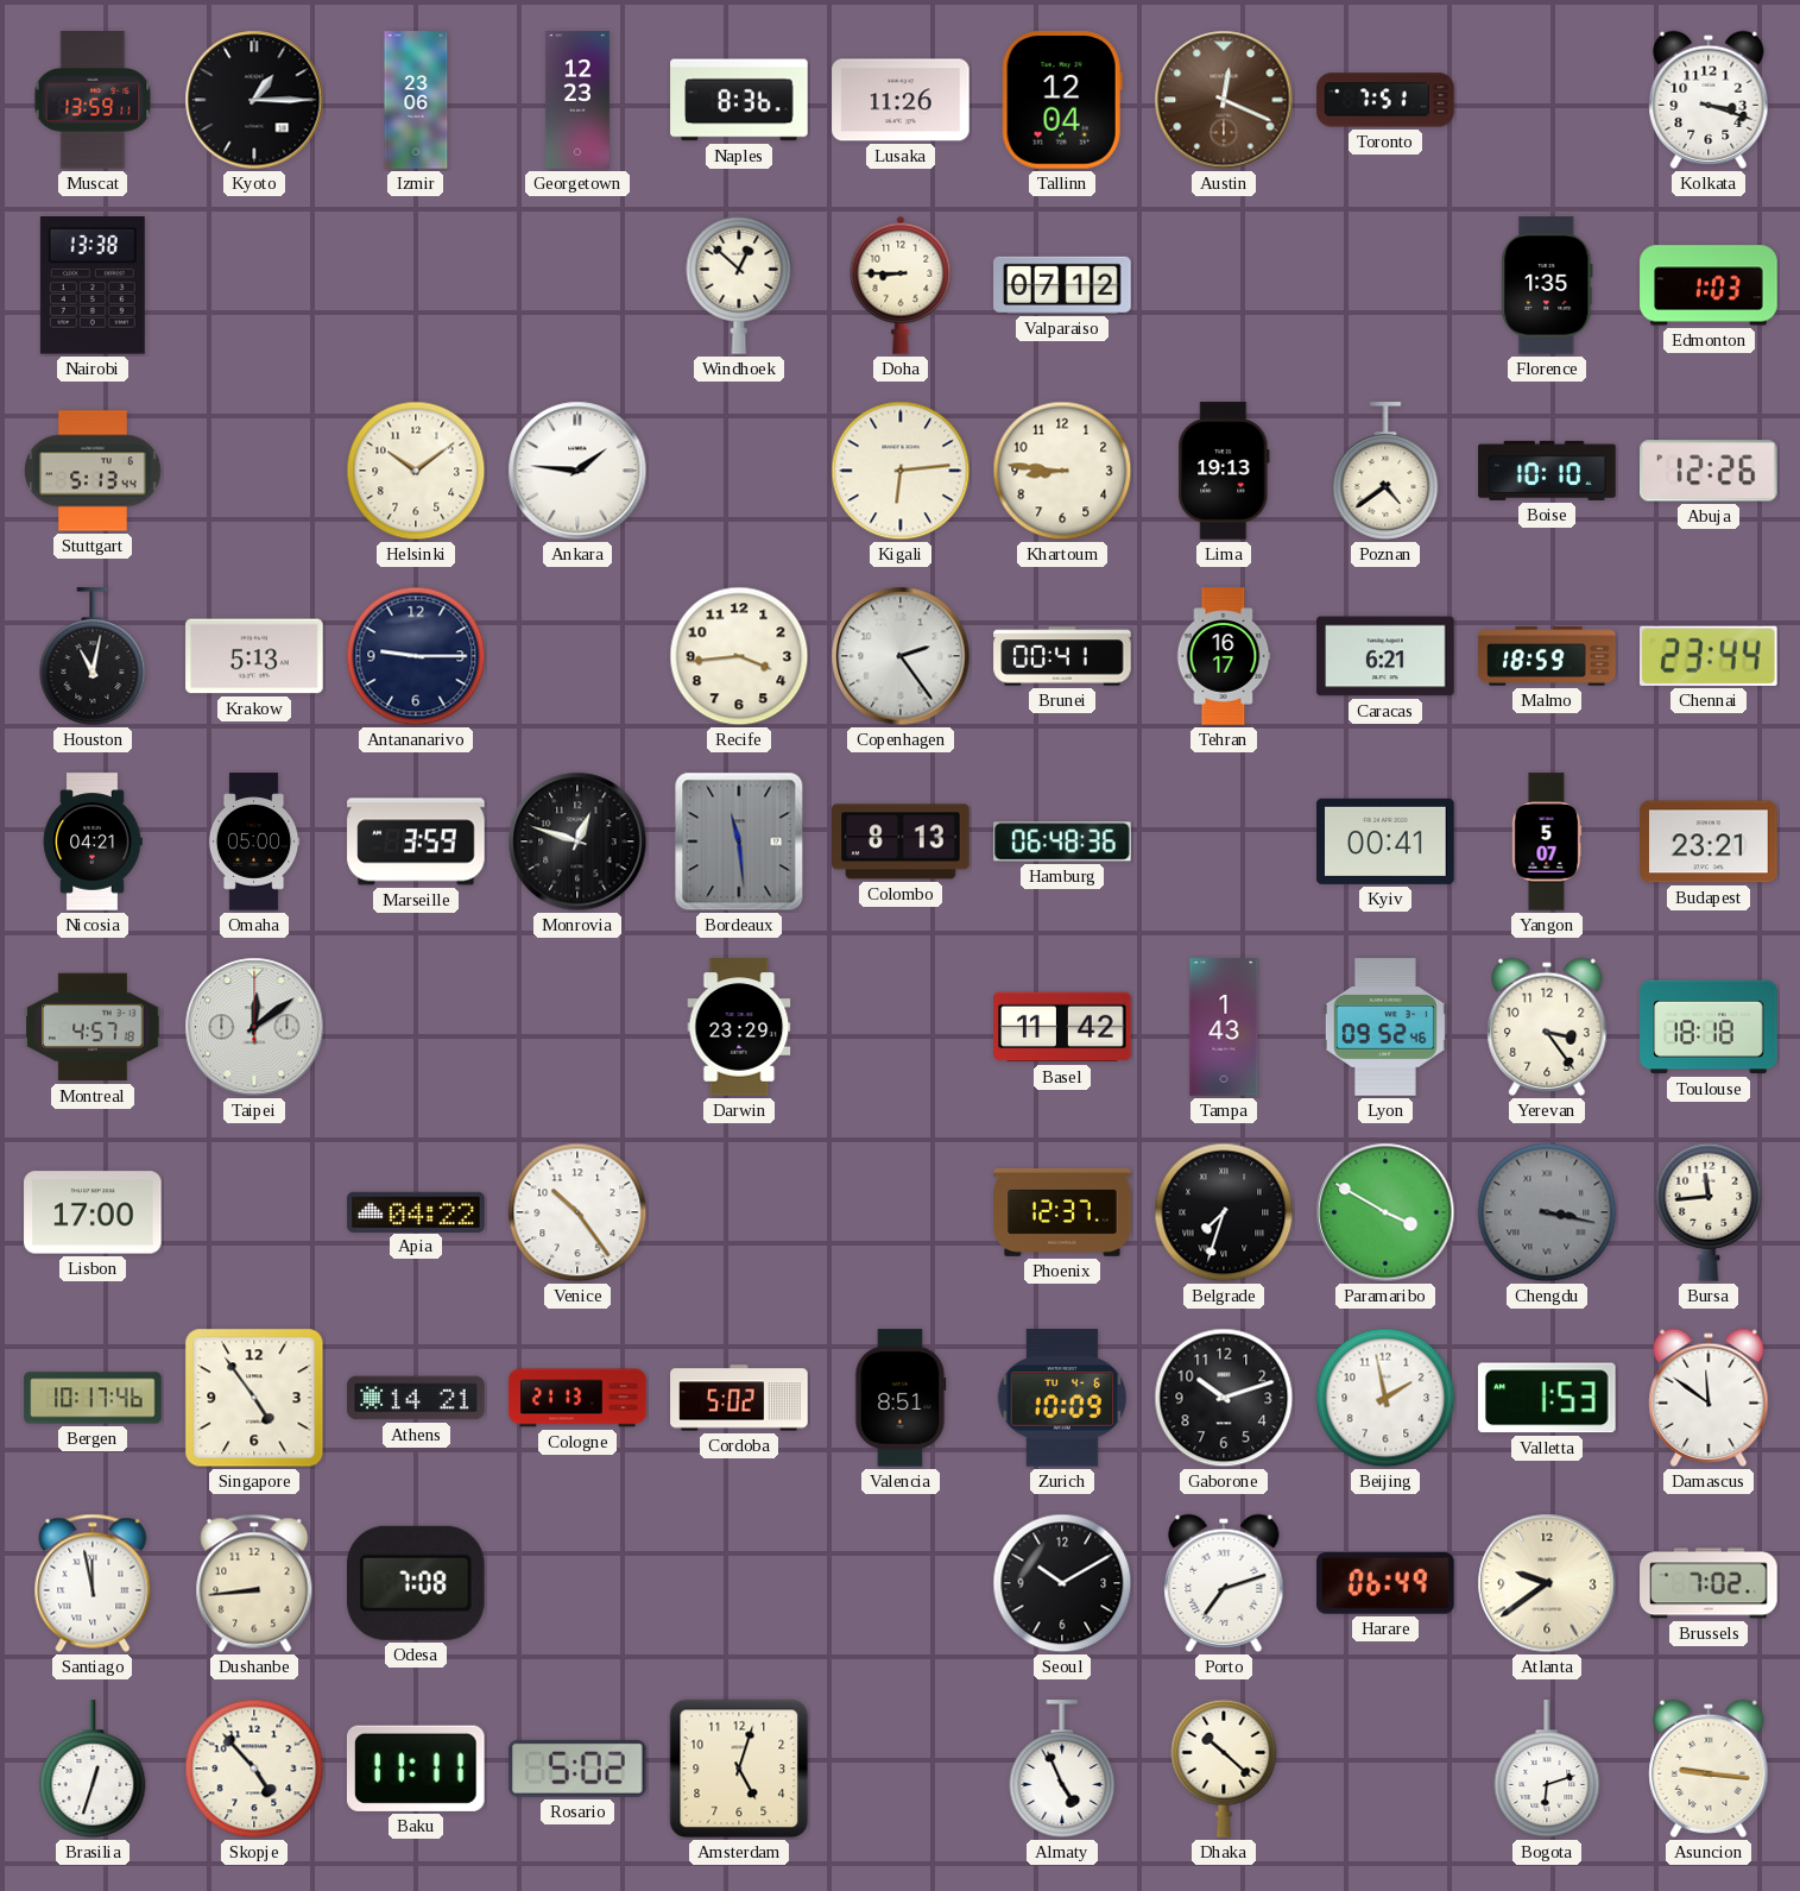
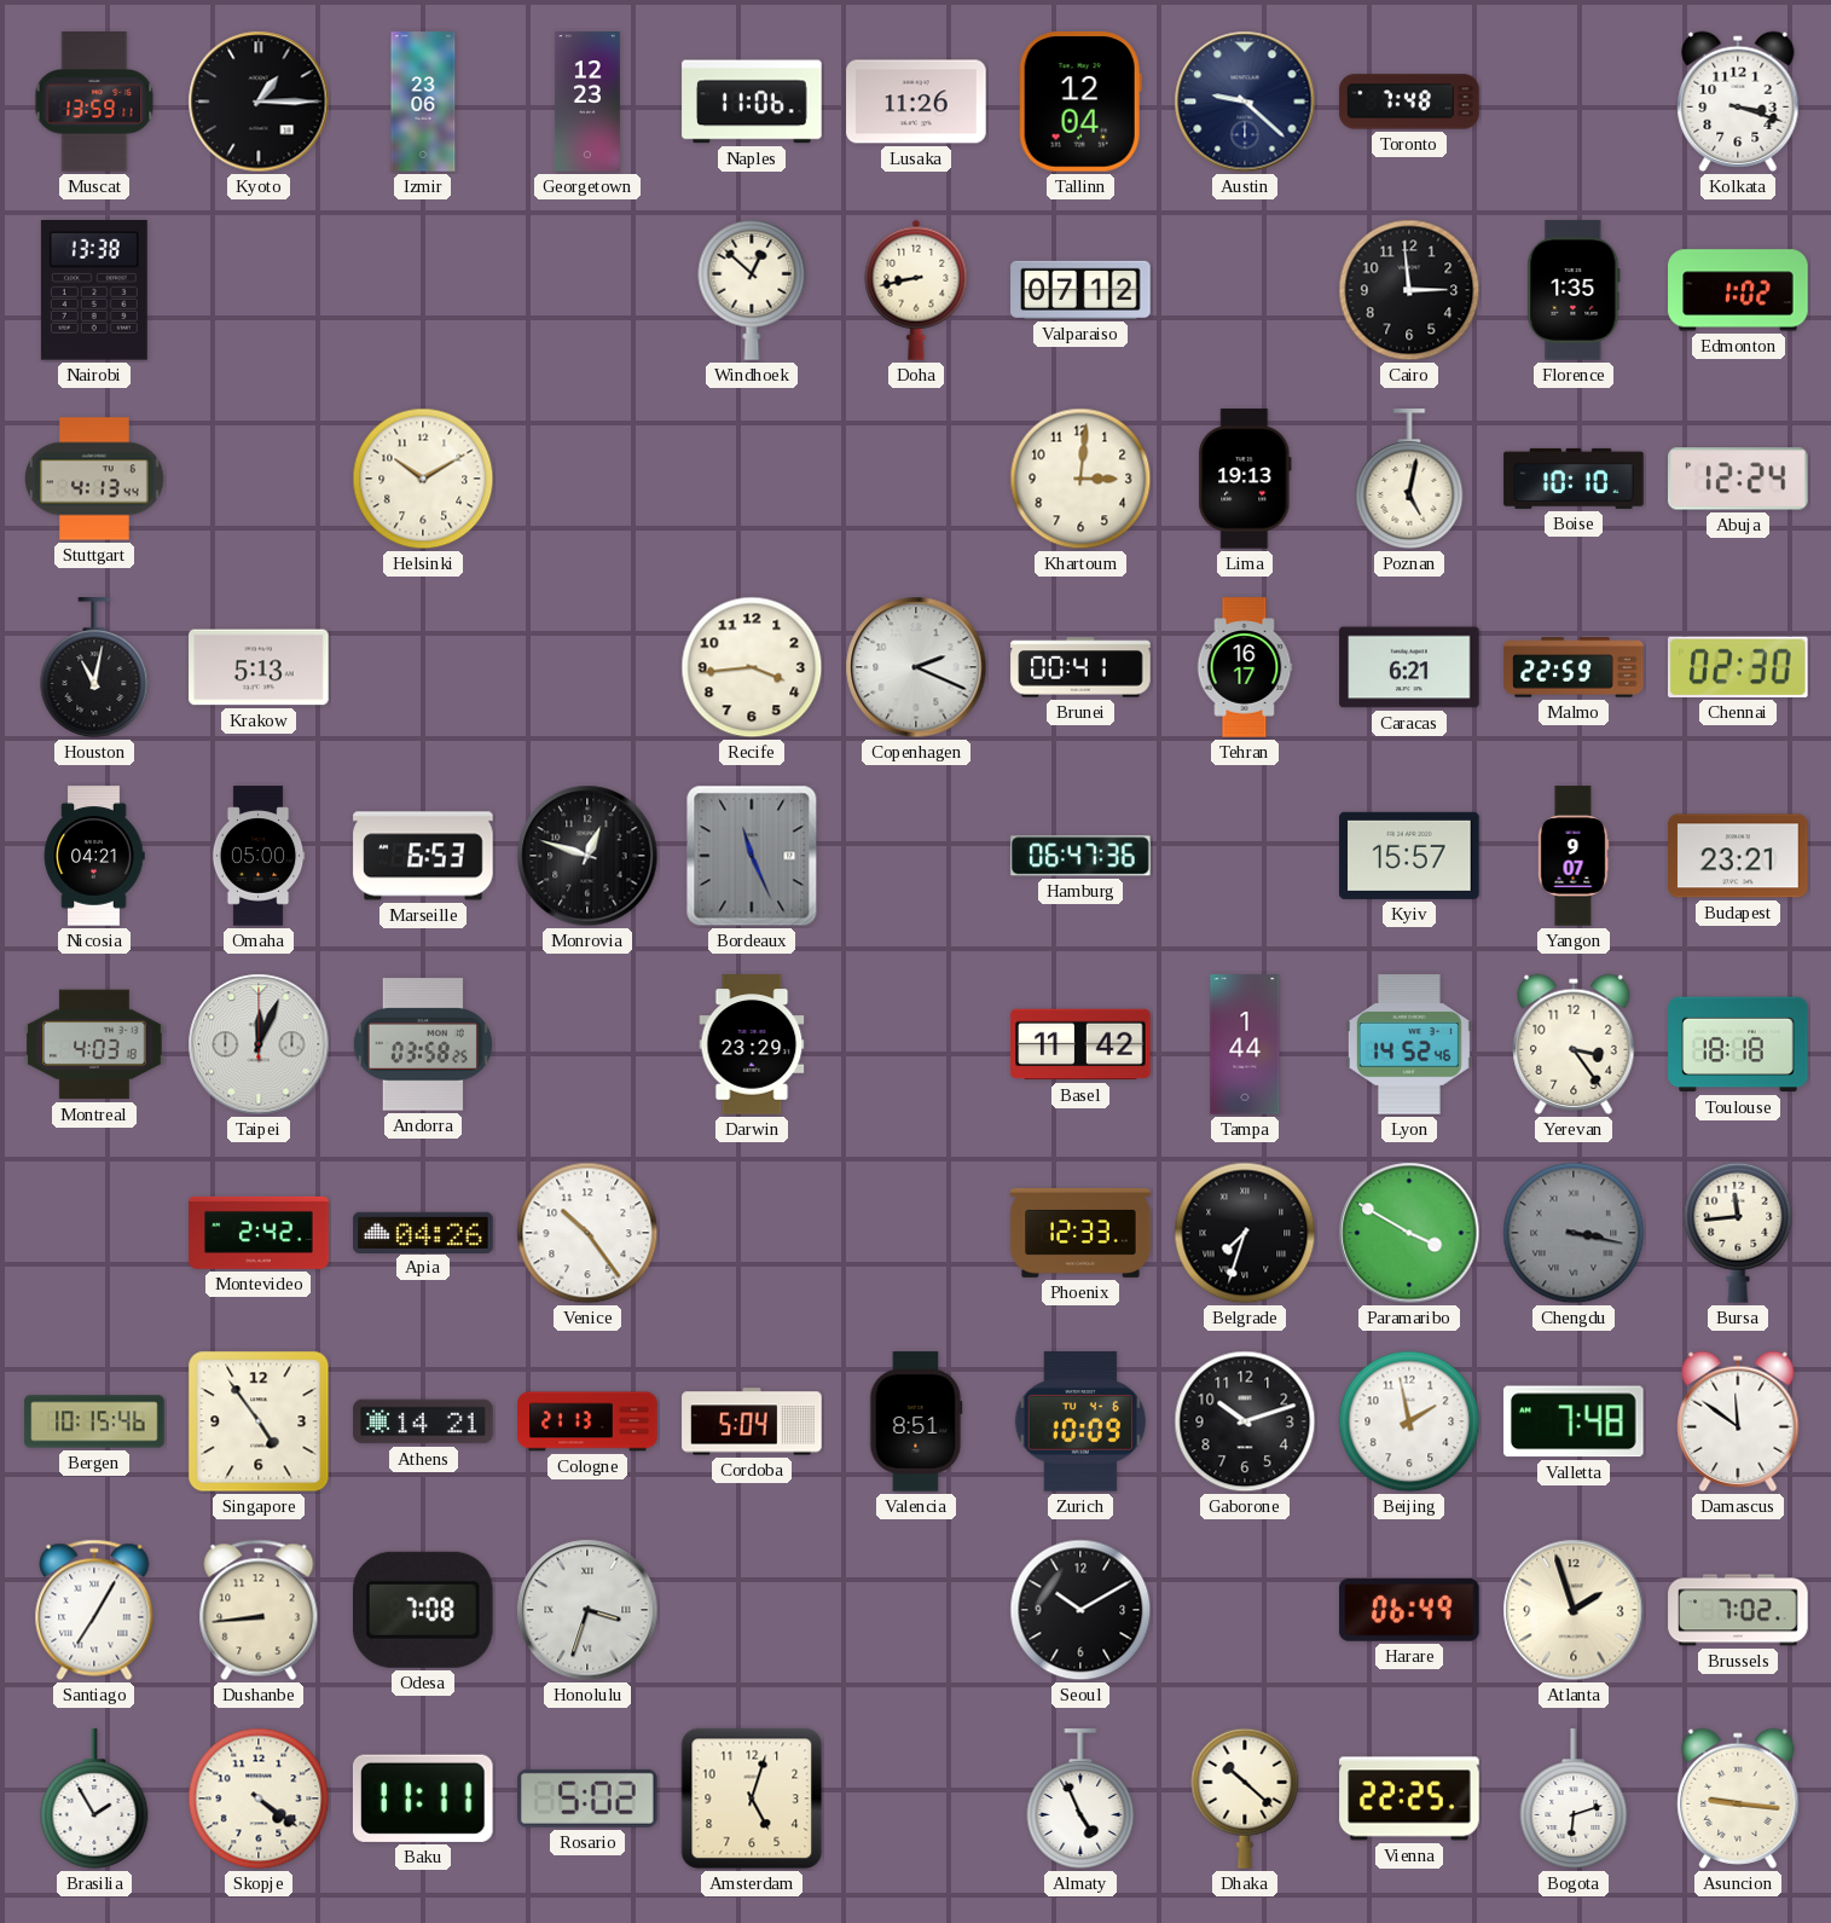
Naples: 8:36 -> 11:06
Austin: 12:19 -> 9:22
Austin dial: brown -> navy
Toronto: 7:51 -> 7:48
Doha: 8:45 -> 8:43
Cairo: none -> 2:59
Edmonton: 1:03 -> 1:02
Stuttgart: 5:13 -> 4:13
Helsinki: 10:09 -> 10:10
Ankara: 1:46 -> none
Kigali: 6:14 -> none
Khartoum: 8:46 -> 3:01
Poznan: 4:39 -> 5:02
Abuja: 12:26 -> 12:24
Antananarivo: 9:15 -> none
Copenhagen: 2:24 -> 2:19
Malmo: 18:59 -> 22:59
Chennai: 23:44 -> 02:30
Marseille: 3:59 -> 6:53
Bordeaux: 11:29 -> 11:26
Colombo: 8:13 -> none
Hamburg: 06:48 -> 06:47
Kyiv: 00:41 -> 15:57
Yangon: 5:07 -> 9:07
Montreal: 4:57 -> 4:03
Taipei: 12:09 -> 12:04
Andorra: none -> 03:58
Tampa: 1:43 -> 1:44
Lyon: 09:52 -> 14:52
Lisbon: 17:00 -> none
Montevideo: none -> 2:42
Apia: 04:22 -> 04:26
Phoenix: 12:37 -> 12:33
Bergen: 10:17 -> 10:15
Cordoba: 5:02 -> 5:04
Valletta: 1:53 -> 7:48
Santiago: 11:58 -> 7:05
Honolulu: none -> 3:33
Porto: 7:12 -> none
Atlanta: 9:39 -> 1:57
Brasilia: 12:33 -> 1:55
Skopje: 4:53 -> 4:21
Vienna: none -> 22:25
